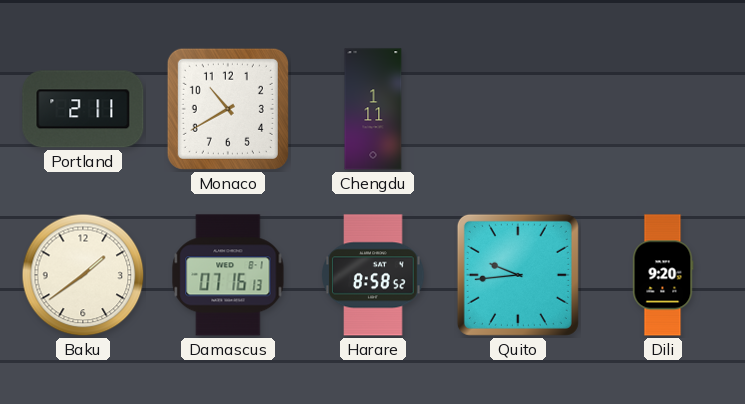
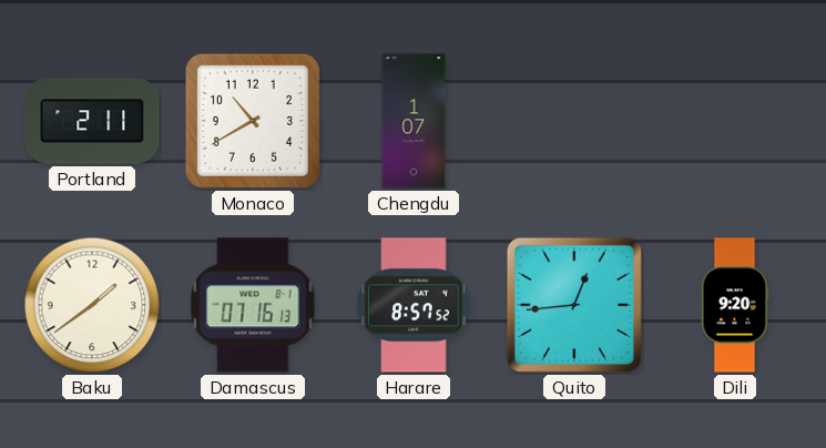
Chengdu: 1:11 -> 1:07
Harare: 8:58 -> 8:57
Quito: 9:44 -> 12:44
